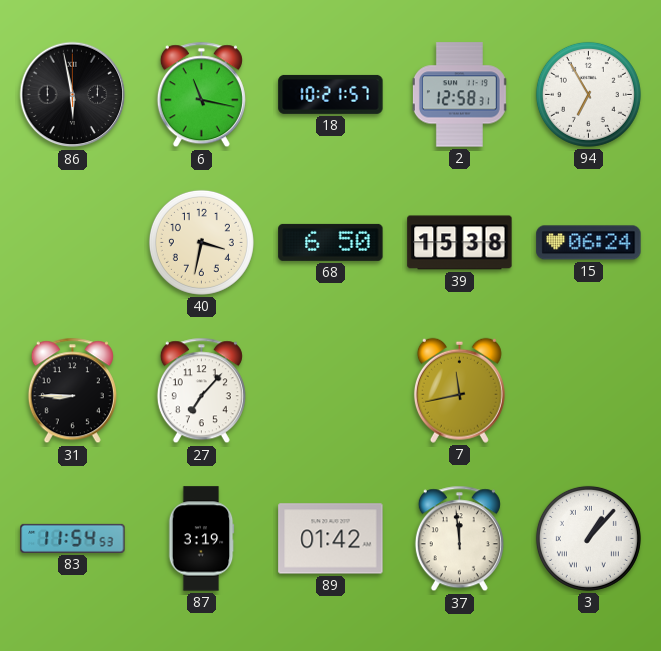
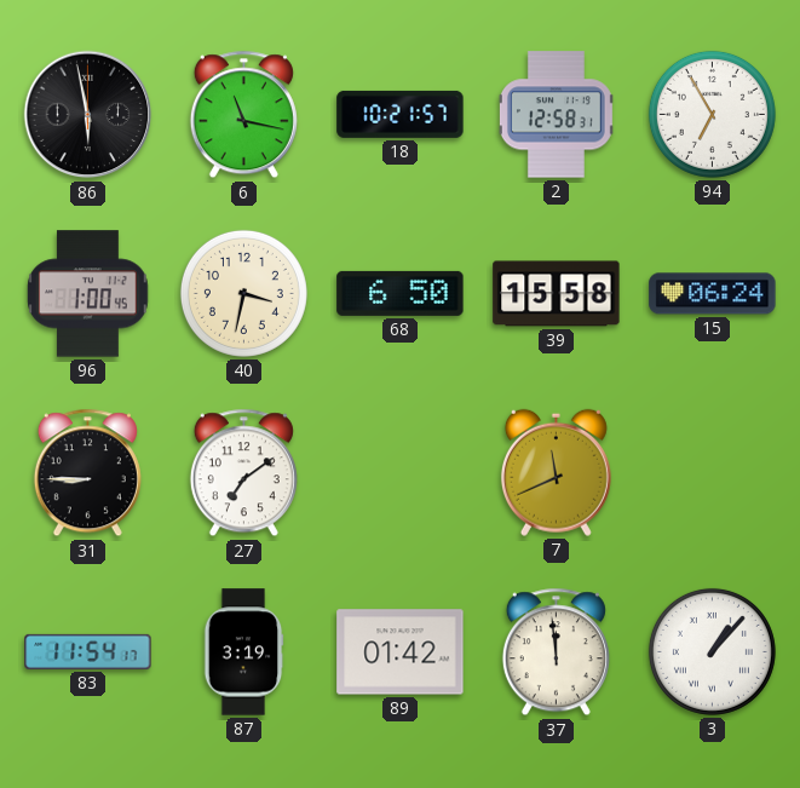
96: none -> 1:00
39: 15:38 -> 15:58
27: 7:07 -> 7:09
7: 11:43 -> 11:41
83: 11:54:53 -> 11:54:17
